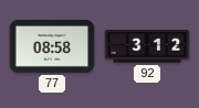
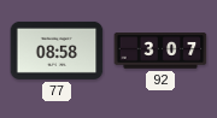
92: 3:12 -> 3:07
